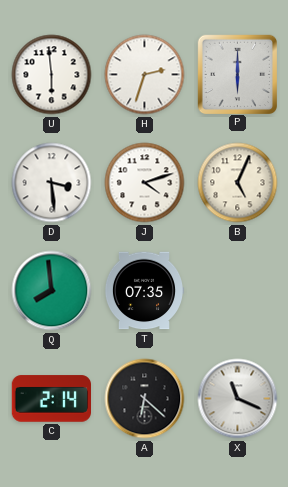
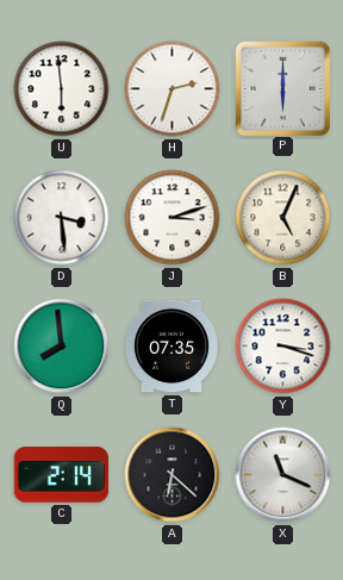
J: 4:12 -> 3:12
Y: none -> 3:18
